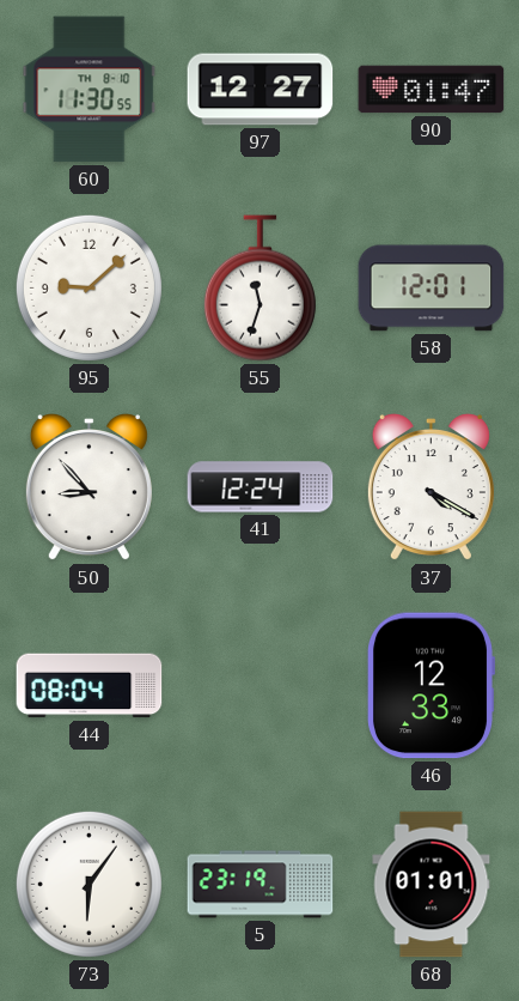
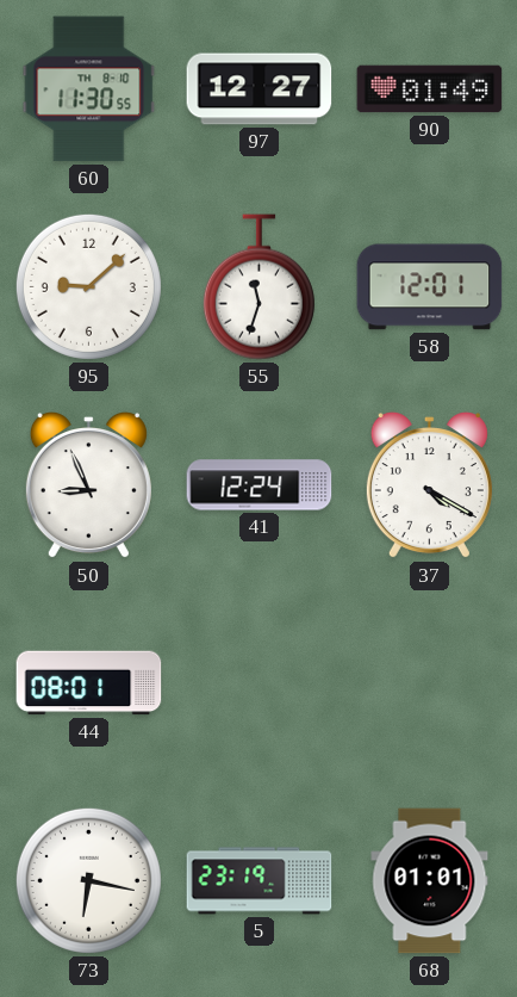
90: 01:47 -> 01:49
50: 8:53 -> 8:56
44: 08:04 -> 08:01
46: 12:33 -> none
73: 6:06 -> 6:17
